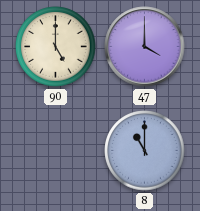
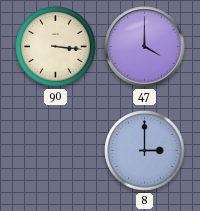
90: 5:00 -> 3:16
8: 11:00 -> 3:00
